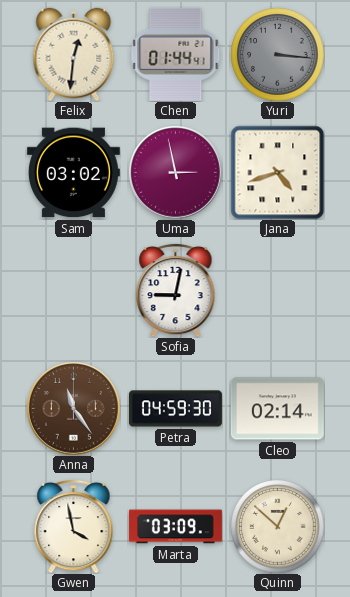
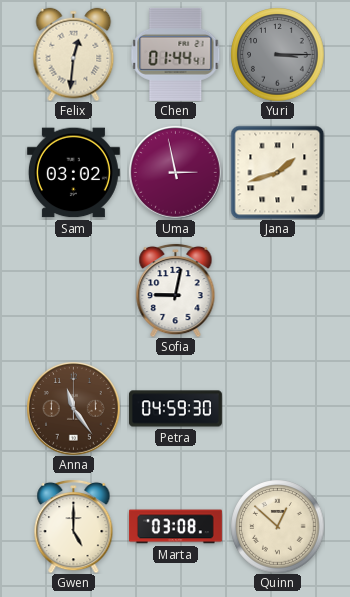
Yuri: 3:16 -> 3:15
Jana: 4:42 -> 1:42
Cleo: 02:14 -> none
Gwen: 3:58 -> 5:00
Marta: 03:09 -> 03:08
